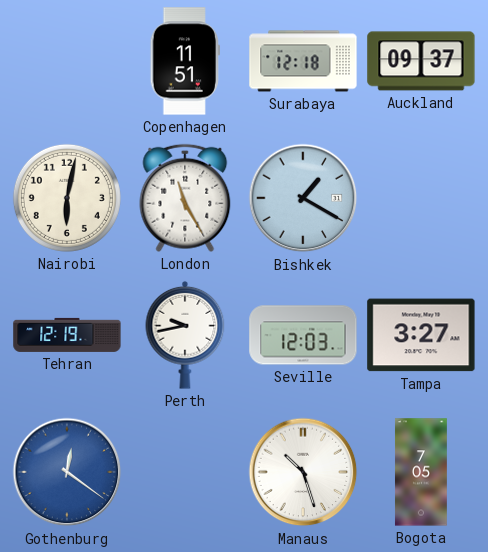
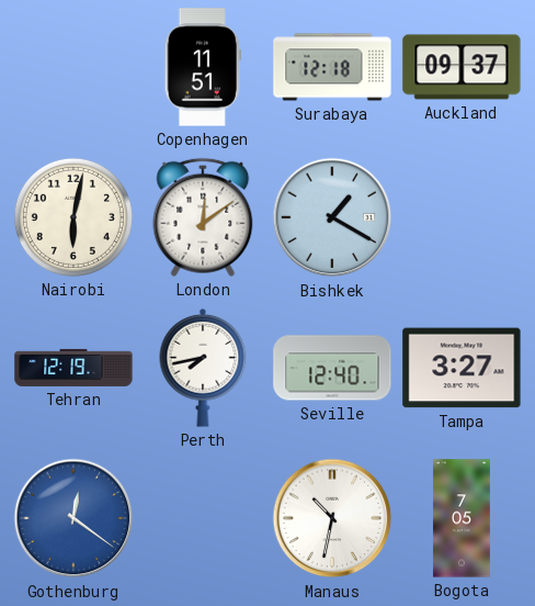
London: 11:25 -> 12:09
Perth: 9:43 -> 7:43
Seville: 12:03 -> 12:40
Manaus: 10:27 -> 10:32
